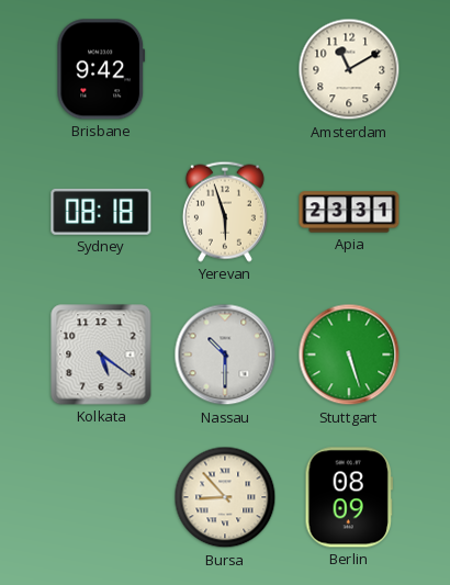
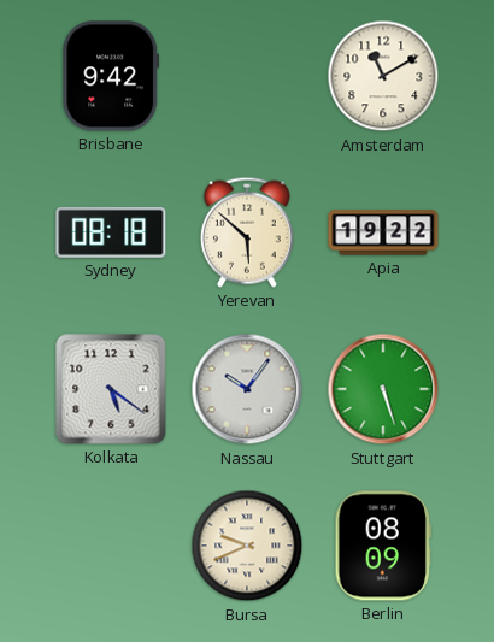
Yerevan: 5:57 -> 5:52
Apia: 23:31 -> 19:22
Nassau: 10:30 -> 10:06
Bursa: 8:53 -> 9:41
